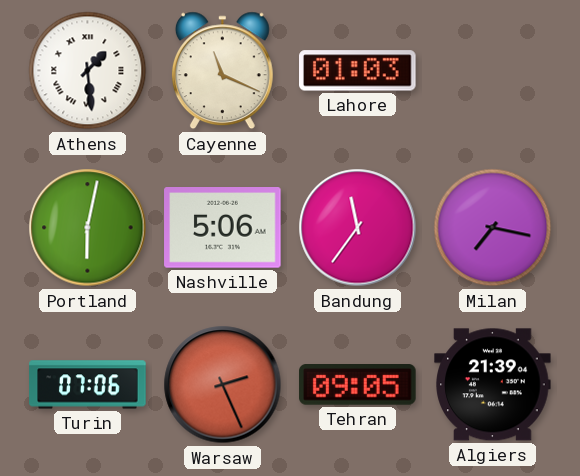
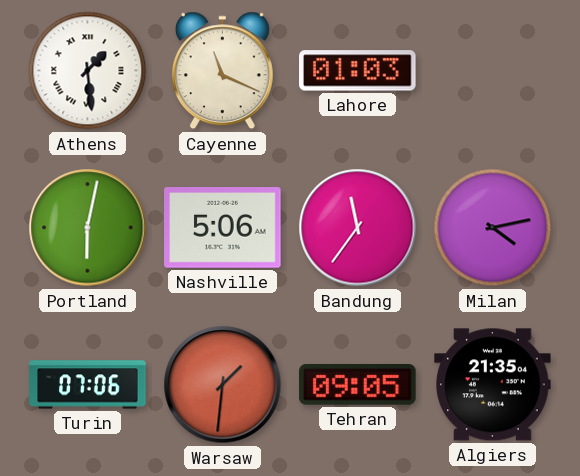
Milan: 7:17 -> 4:13
Warsaw: 2:26 -> 1:31
Algiers: 21:39 -> 21:35
